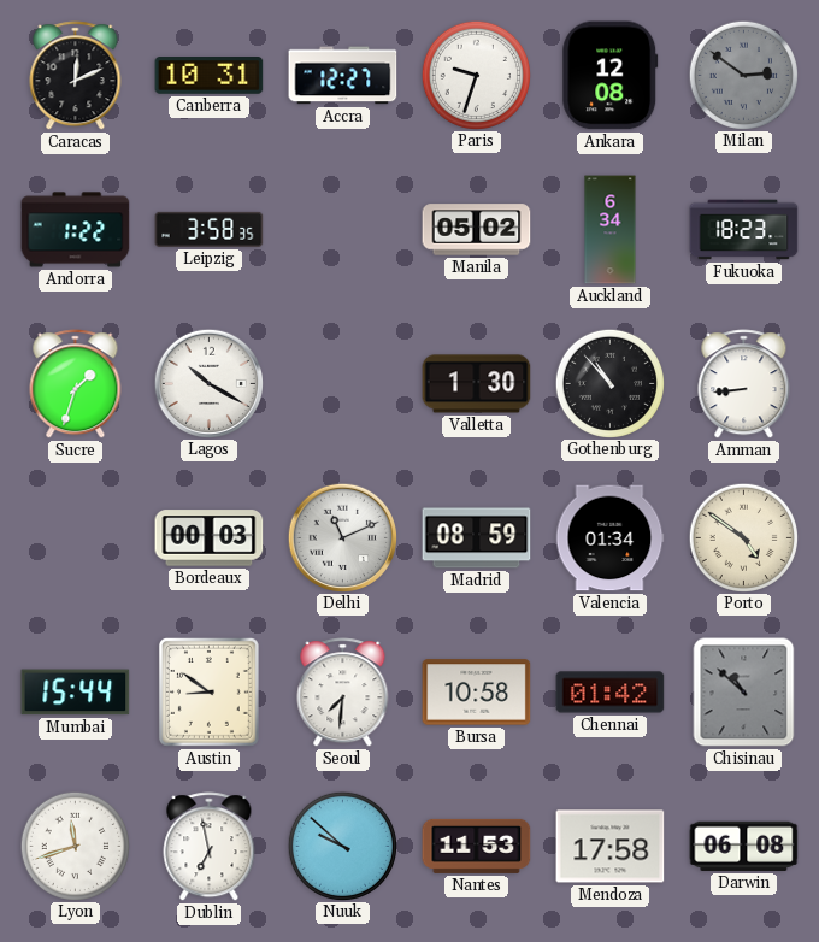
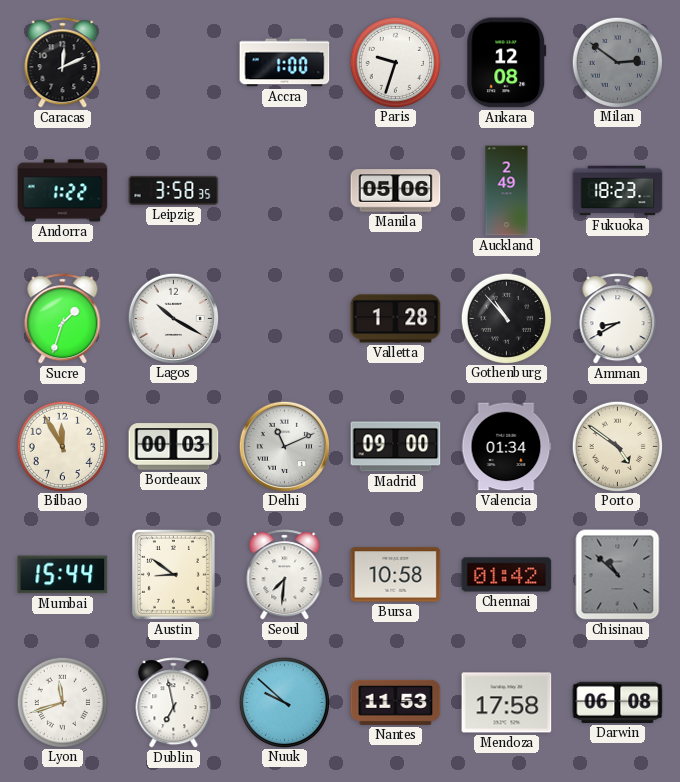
Canberra: 10:31 -> none
Accra: 12:27 -> 1:00
Manila: 05:02 -> 05:06
Auckland: 6:34 -> 2:49
Valletta: 1:30 -> 1:28
Amman: 8:44 -> 8:40
Bilbao: none -> 11:55
Madrid: 08:59 -> 09:00
